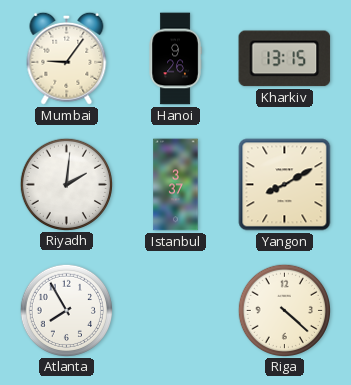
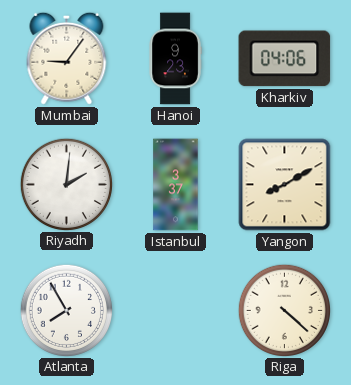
Hanoi: 9:26 -> 9:23
Kharkiv: 13:15 -> 04:06
